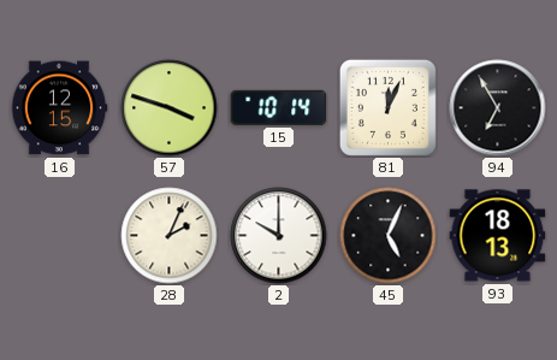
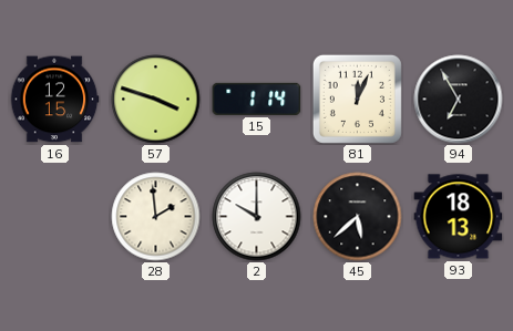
15: 10:14 -> 1:14
28: 2:04 -> 1:59
45: 5:04 -> 5:38
